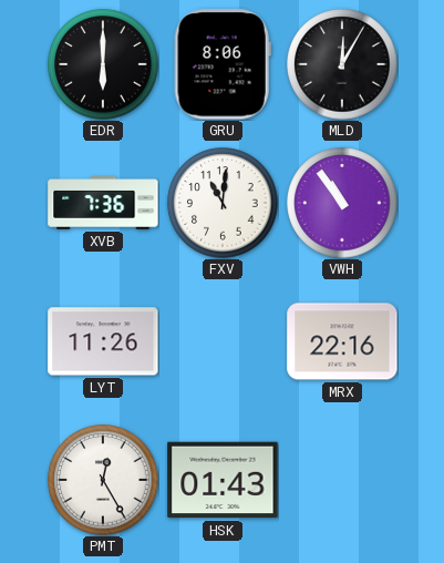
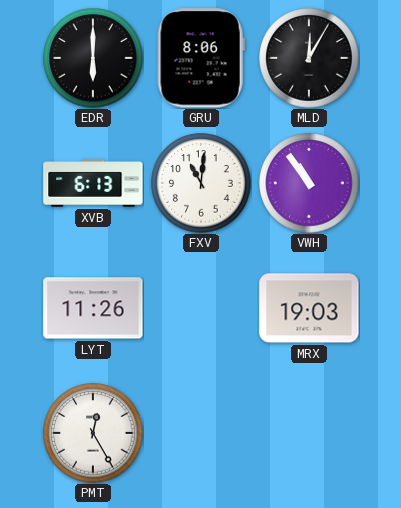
XVB: 7:36 -> 6:13
MRX: 22:16 -> 19:03
HSK: 01:43 -> none
